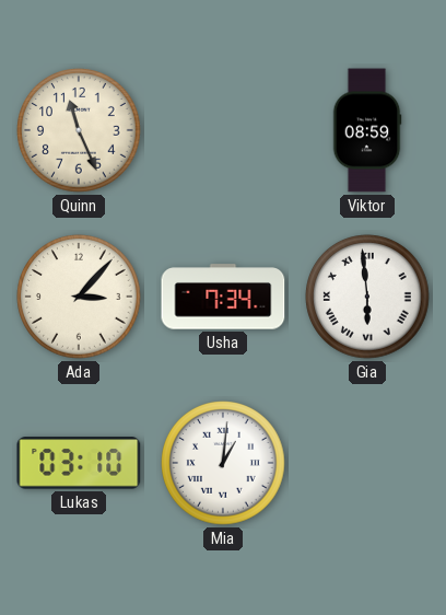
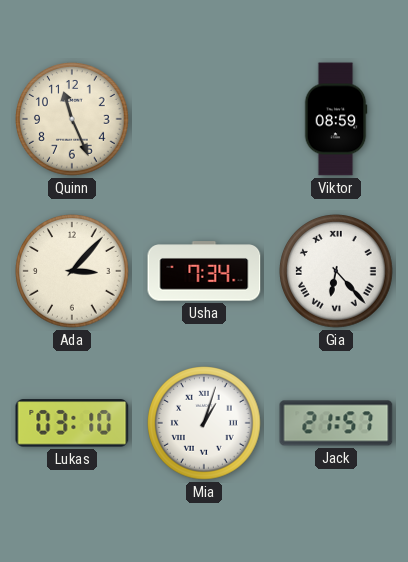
Gia: 5:59 -> 6:23
Mia: 1:01 -> 1:03
Jack: none -> 21:57
